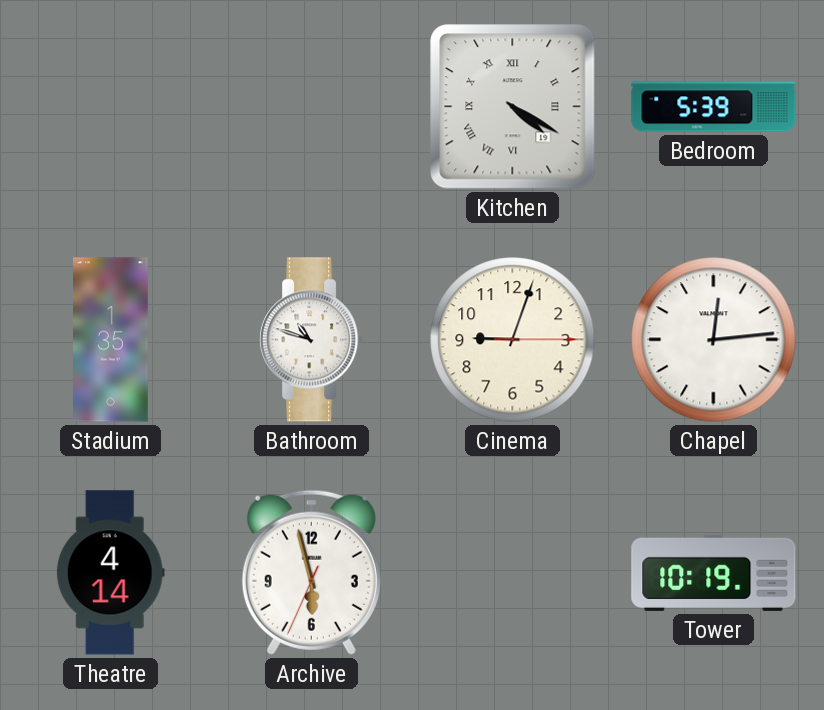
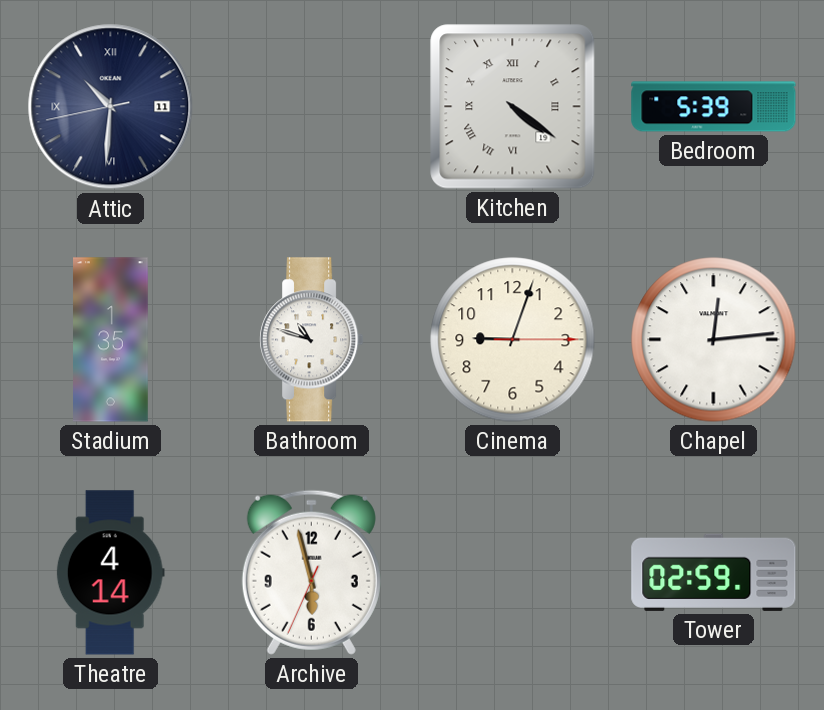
Attic: none -> 10:30
Kitchen: 4:20 -> 4:21
Tower: 10:19 -> 02:59
